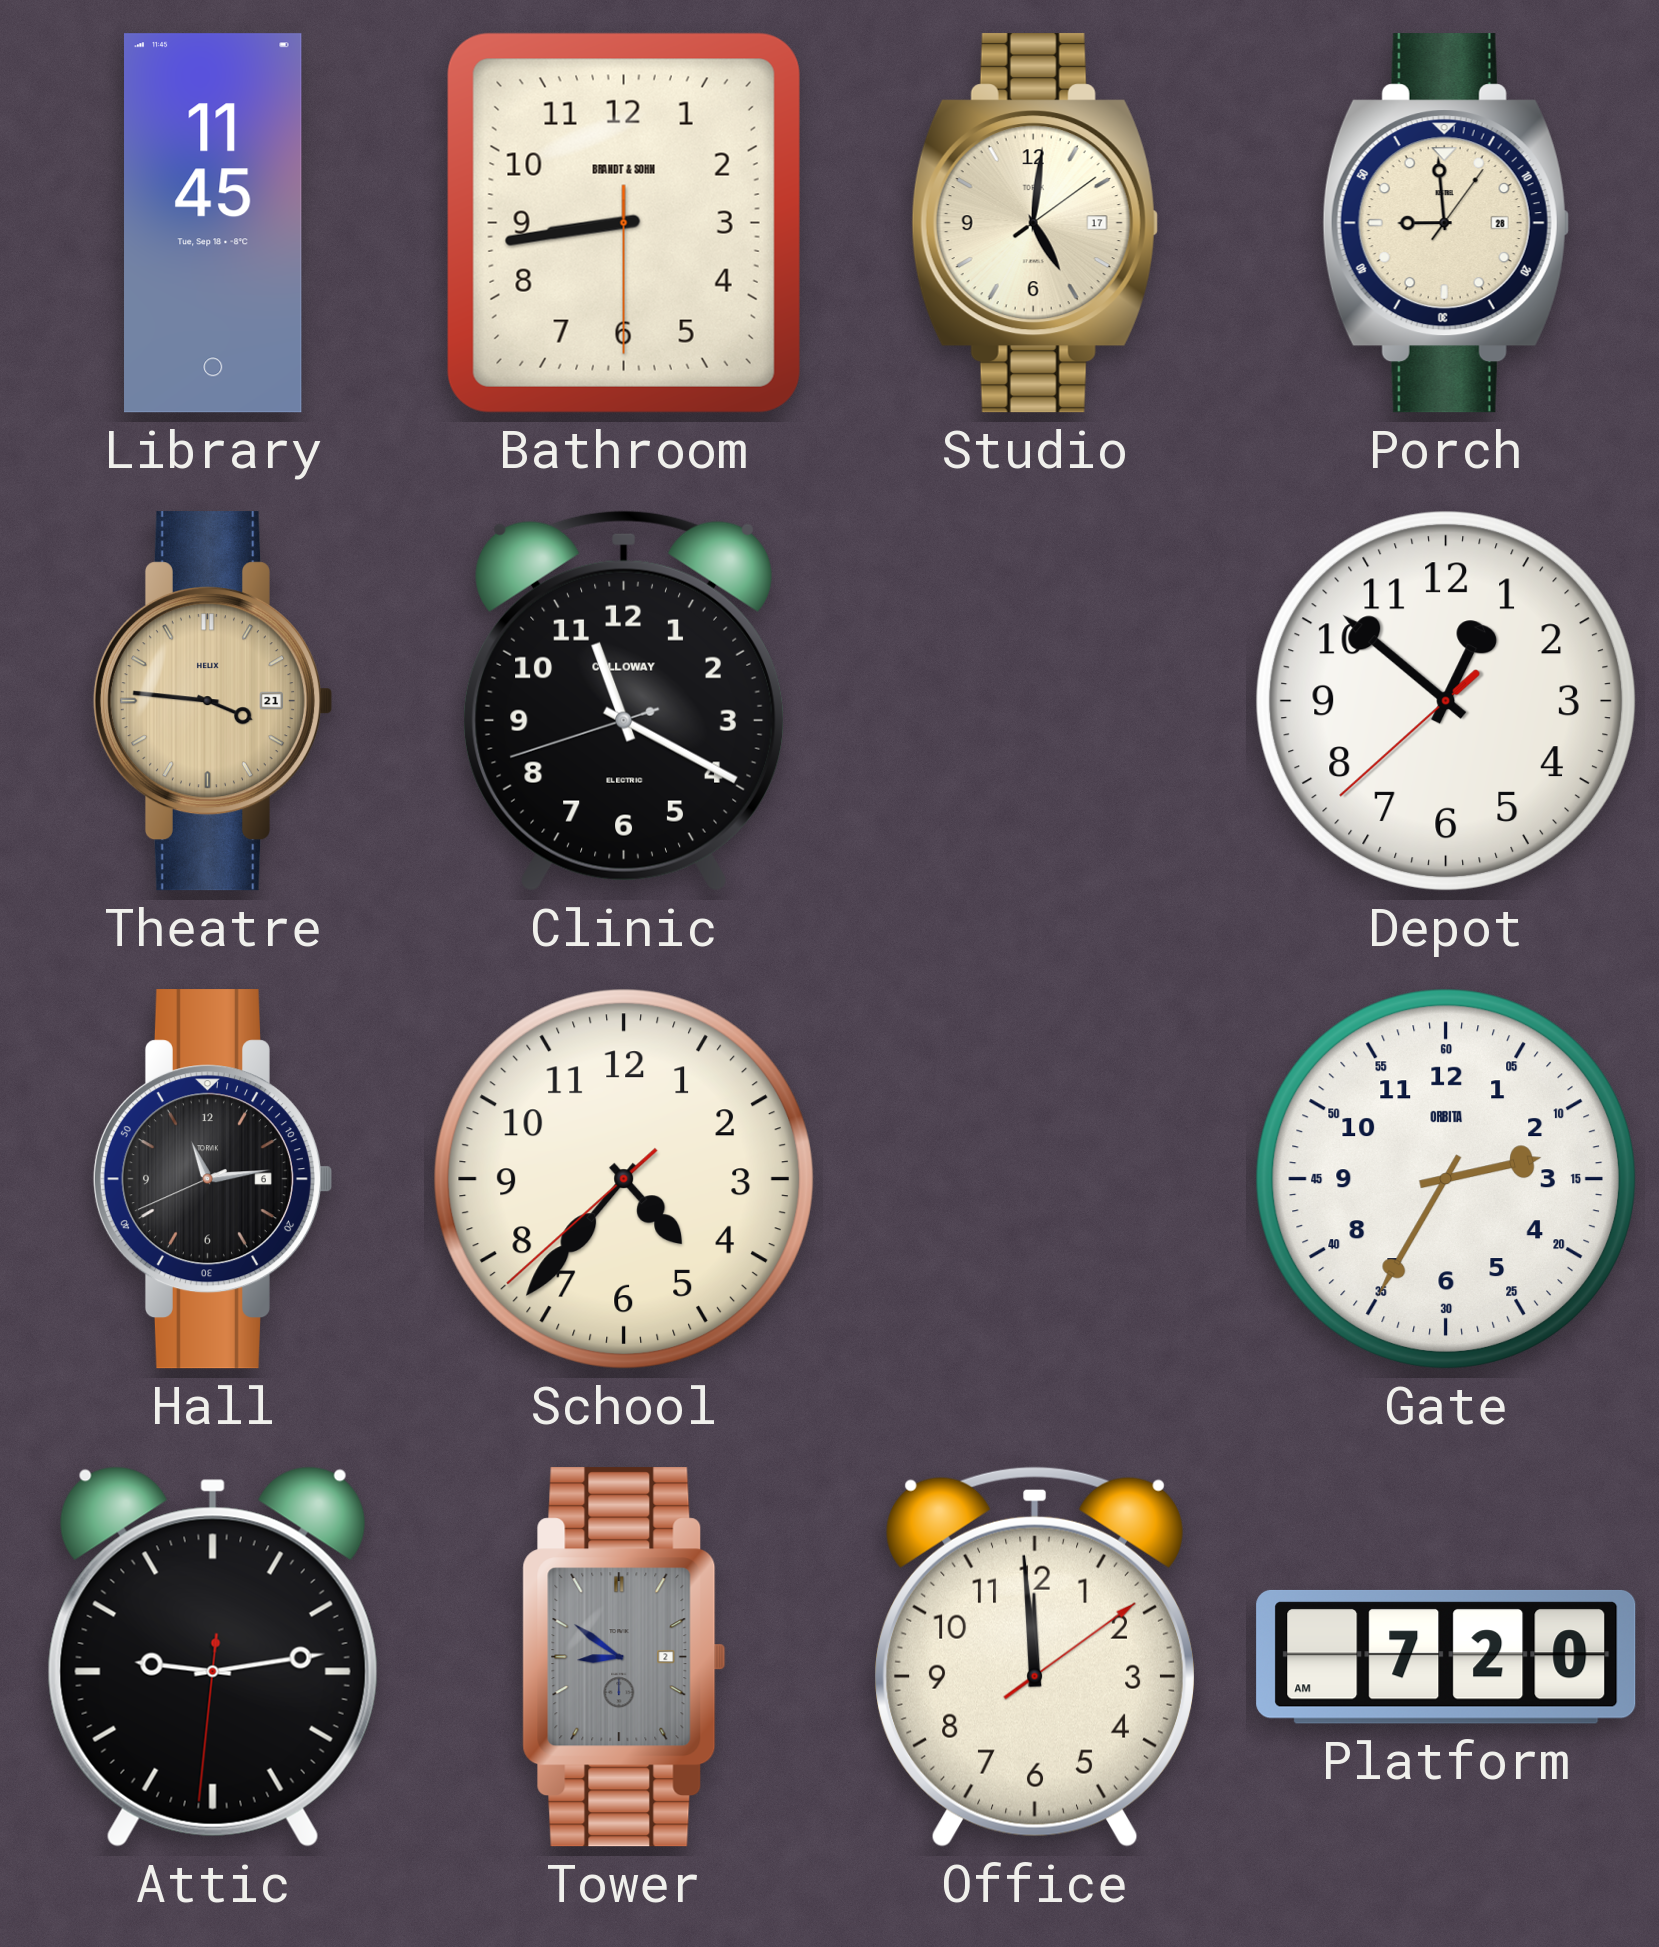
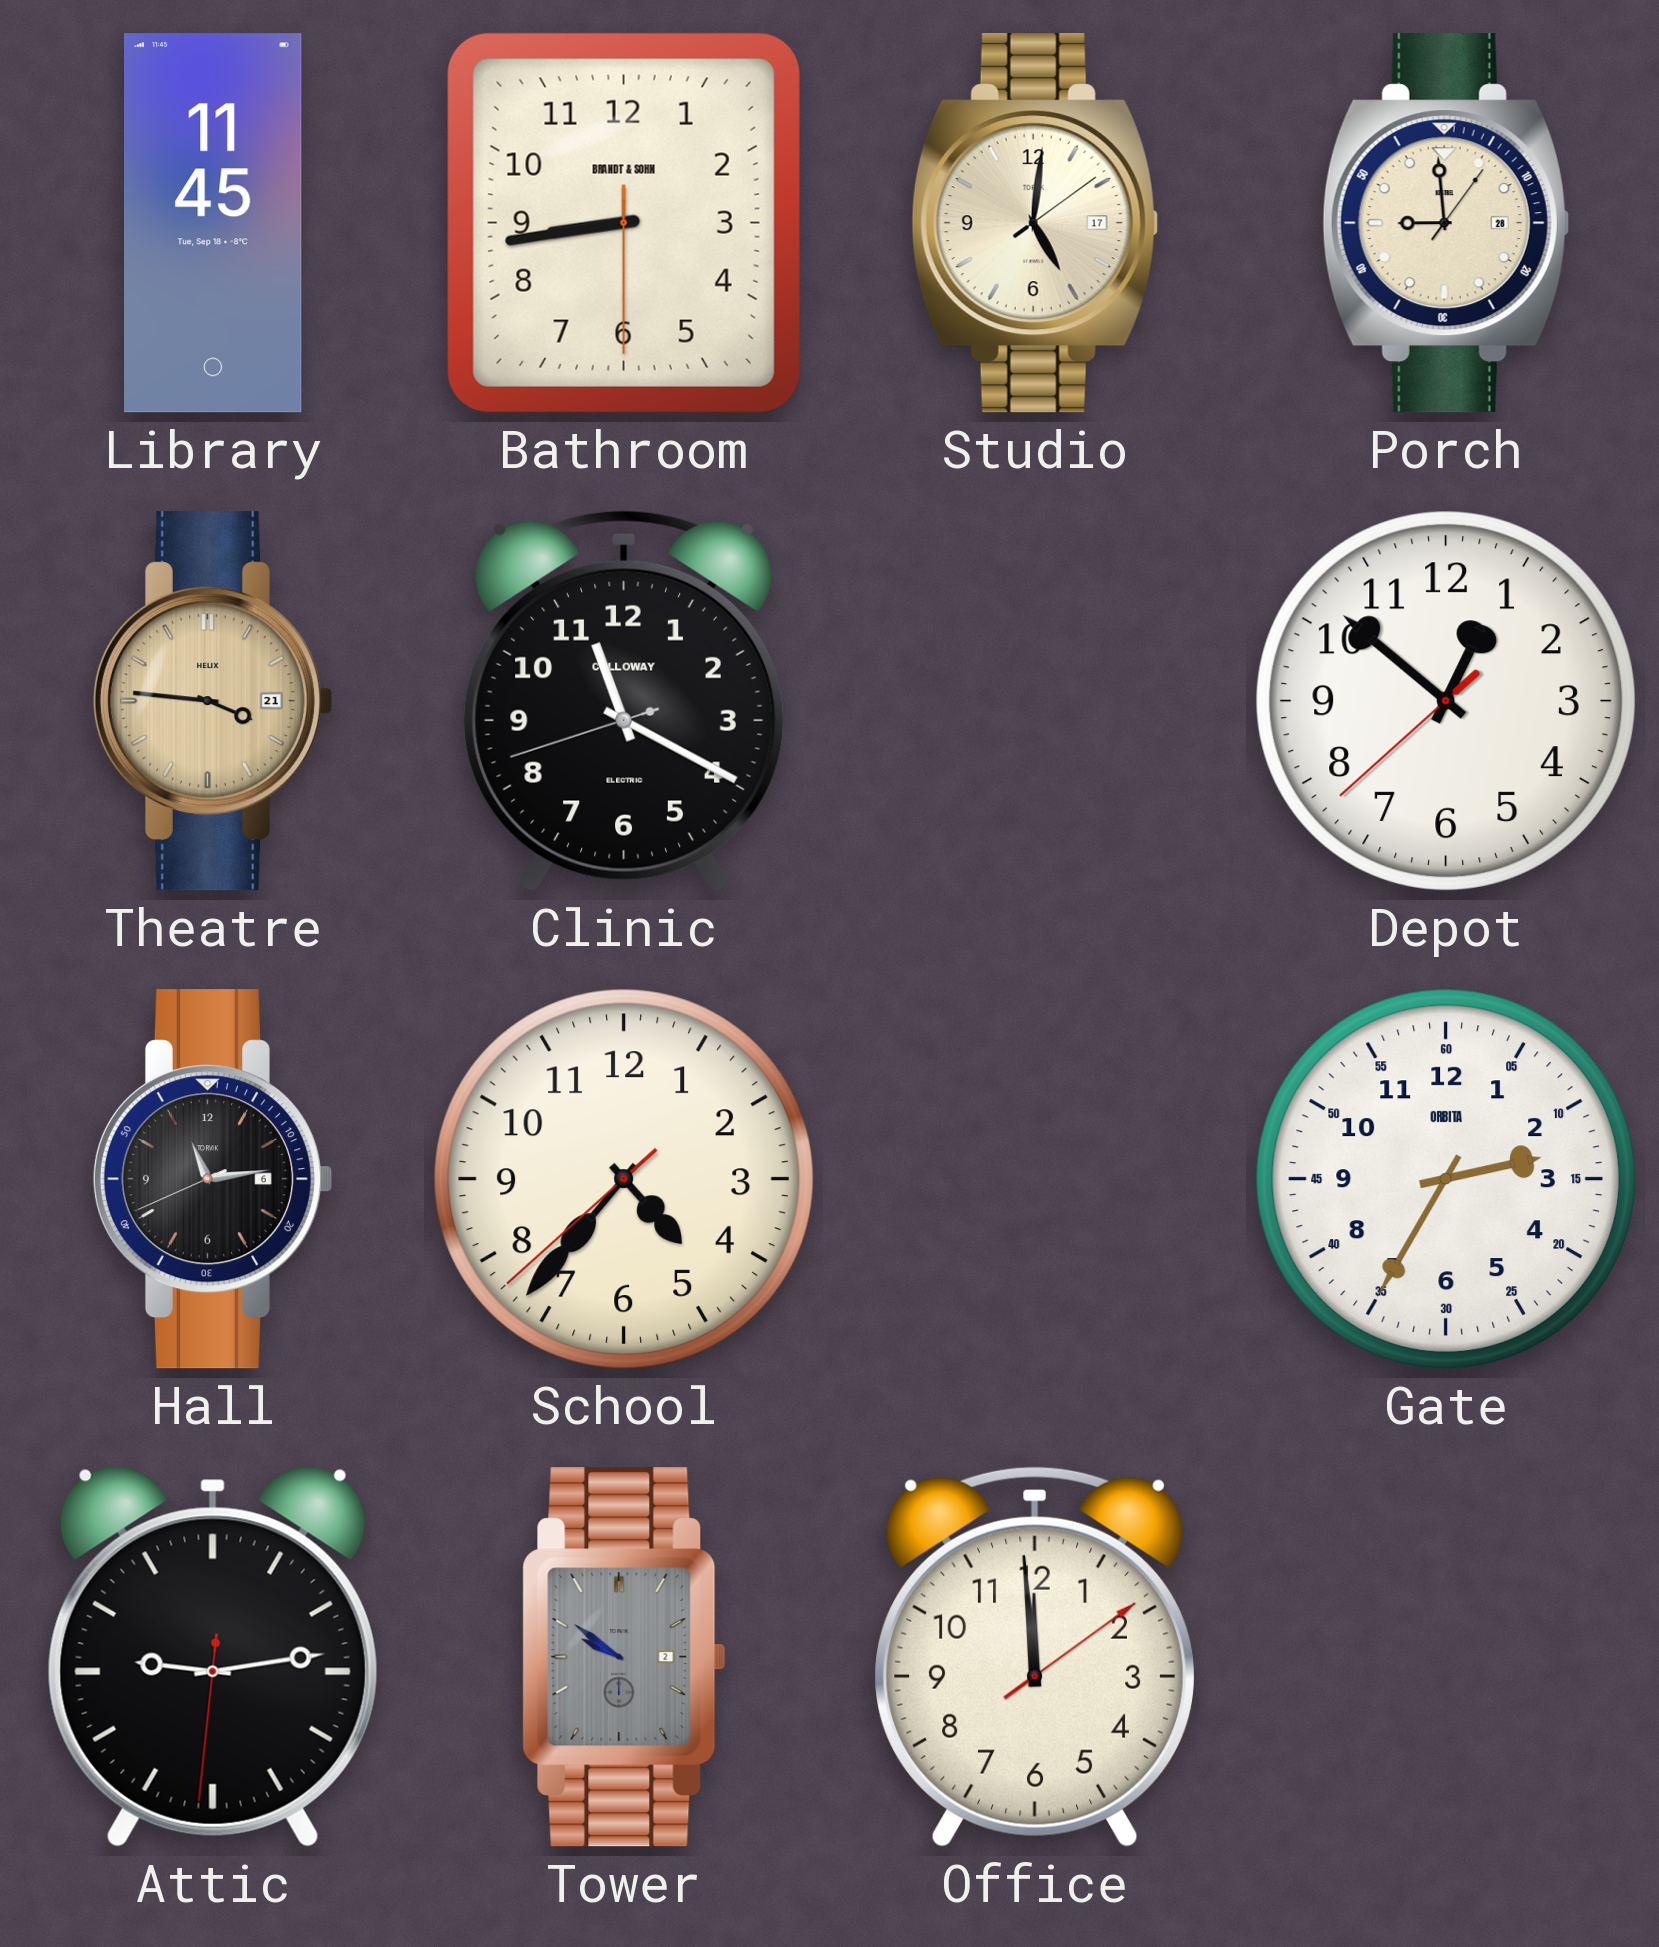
Tower: 8:51 -> 9:51
Platform: 7:20 -> none
